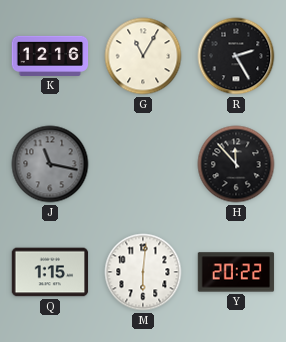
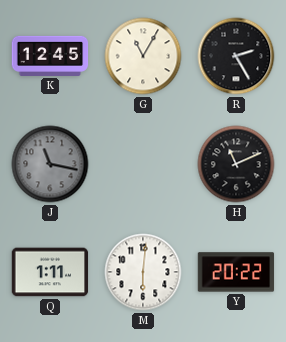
K: 12:16 -> 12:45
H: 11:53 -> 11:11
Q: 1:15 -> 1:11
